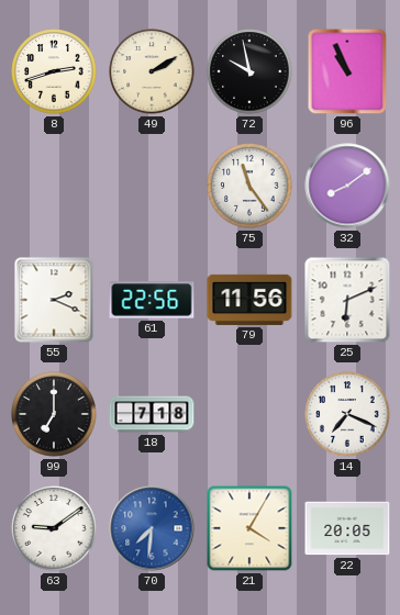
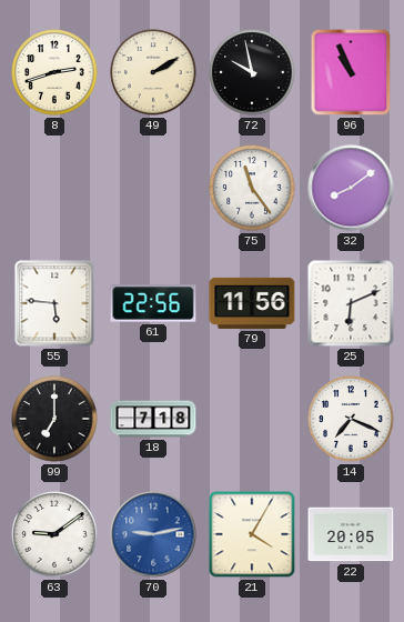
55: 2:19 -> 5:46
70: 7:31 -> 9:13
